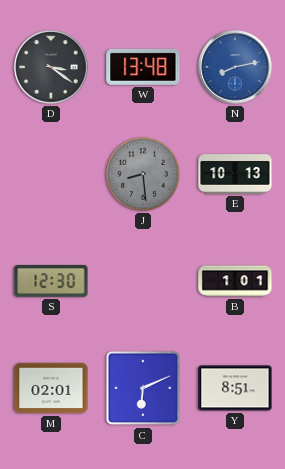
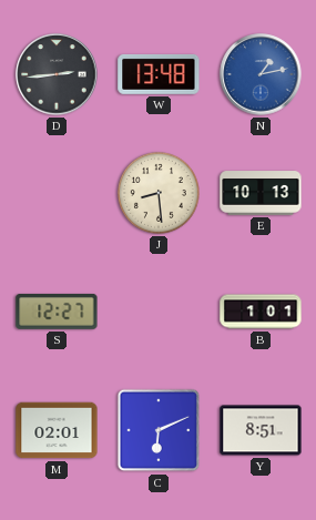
D: 3:21 -> 2:44
N: 8:13 -> 1:13
J dial: grey -> cream
S: 12:30 -> 12:27
